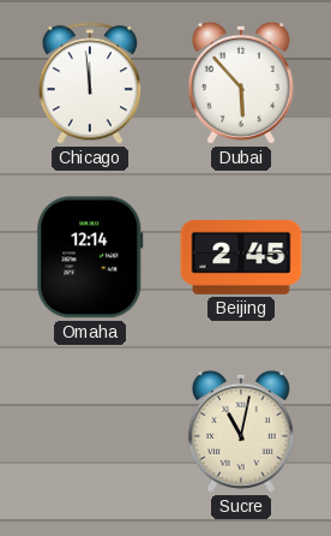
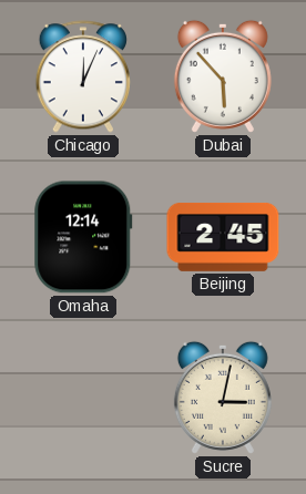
Chicago: 11:59 -> 12:04
Sucre: 11:02 -> 3:02
